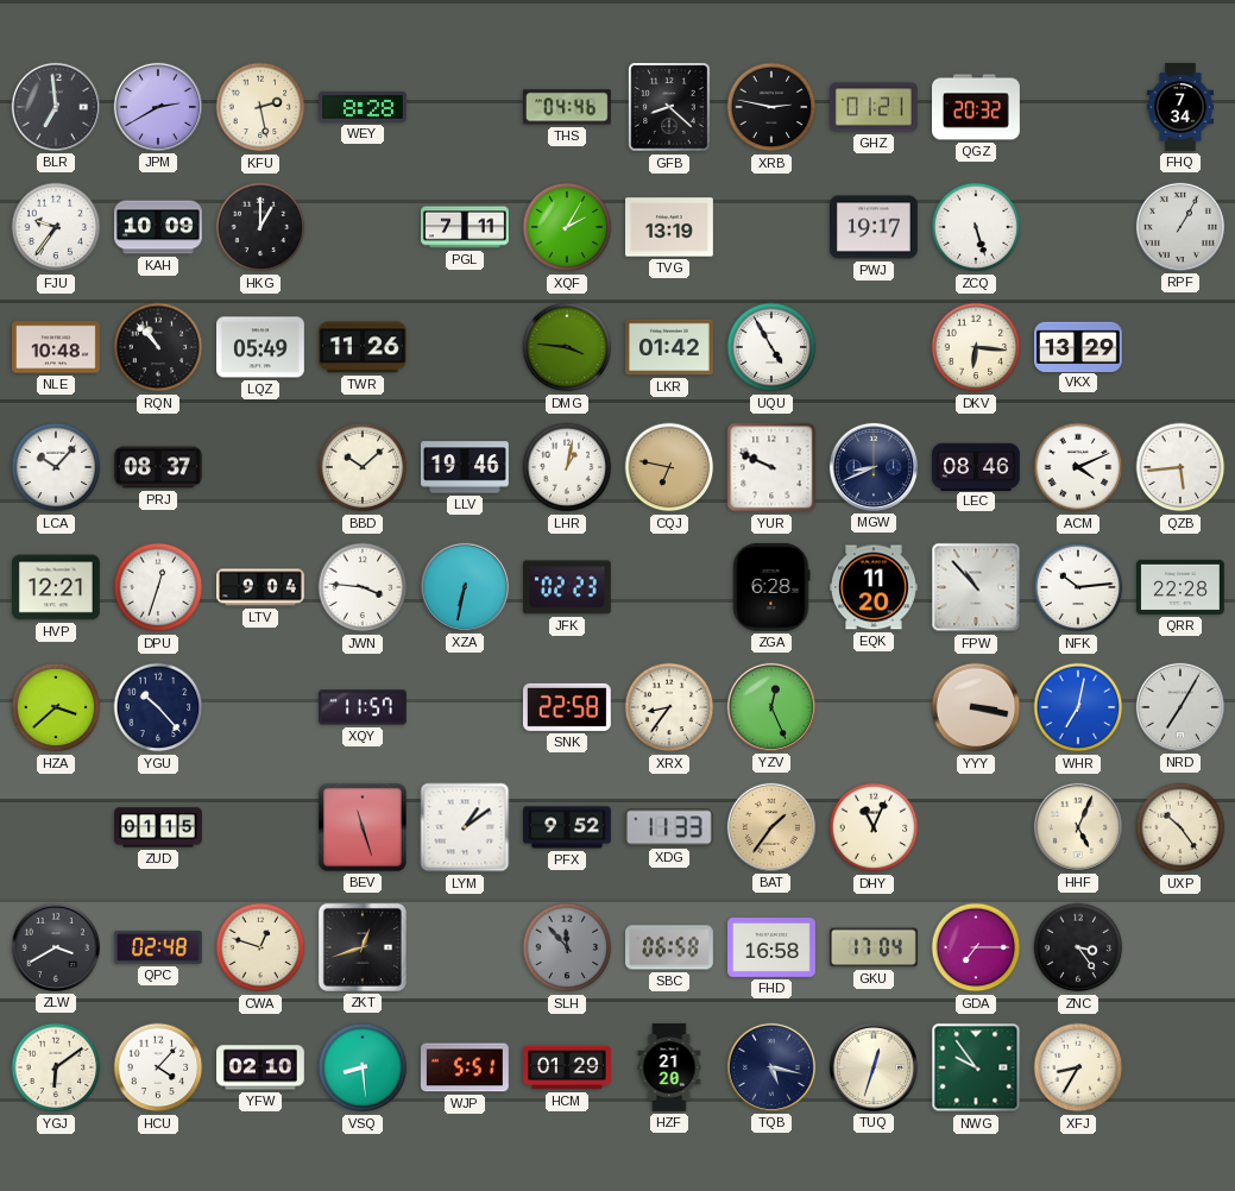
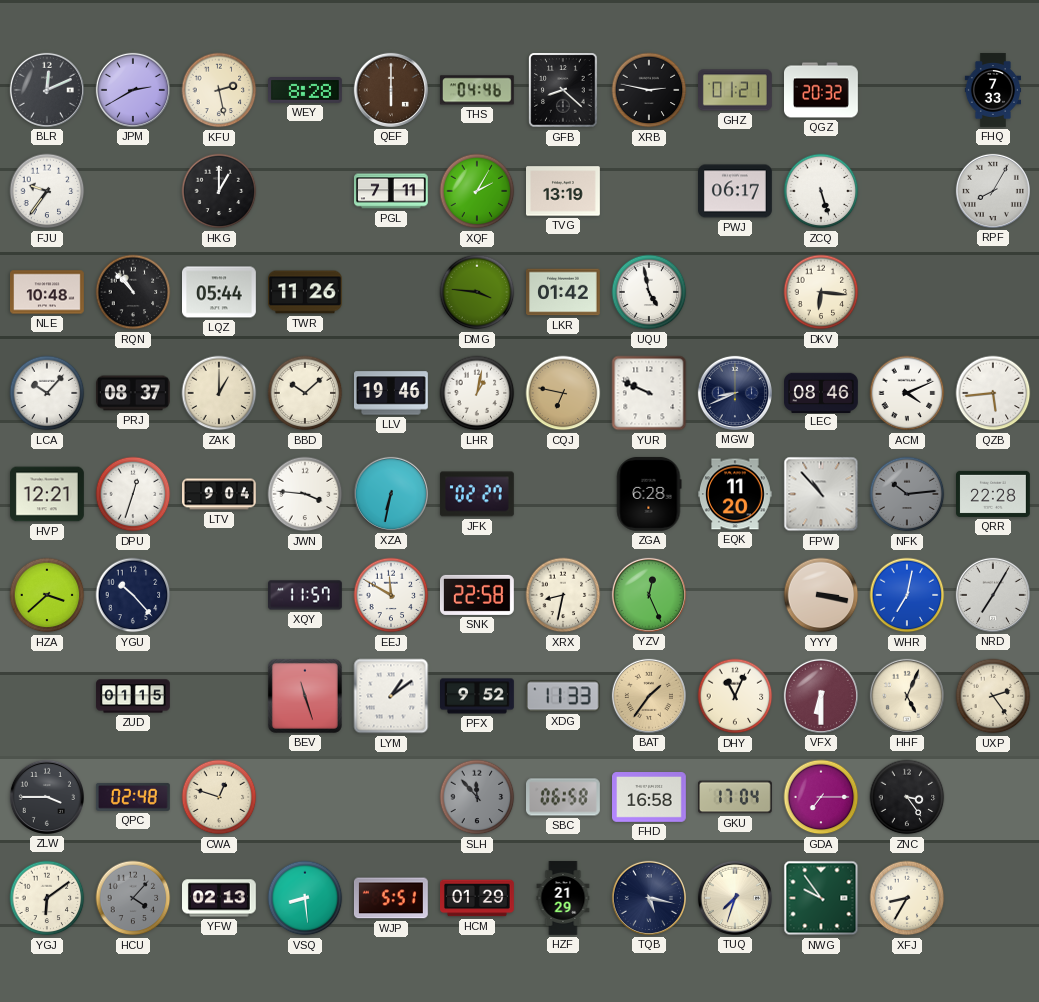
BLR: 6:59 -> 12:11
QEF: none -> 6:00
FHQ: 7:34 -> 7:33
KAH: 10:09 -> none
PWJ: 19:17 -> 06:17
RPF: 1:05 -> 8:05
LQZ: 05:49 -> 05:44
UQU: 4:55 -> 4:58
VKX: 13:29 -> none
ZAK: none -> 1:00
JFK: 02:23 -> 02:27
NFK dial: white -> grey
EEJ: none -> 11:50
XRX: 8:36 -> 8:32
VFX: none -> 6:30
UXP: 10:24 -> 2:24
ZLW: 3:40 -> 3:45
ZKT: 12:42 -> none
HCU dial: white -> grey
YFW: 02:10 -> 02:13
HZF: 21:20 -> 21:29
TUQ: 12:33 -> 7:33
